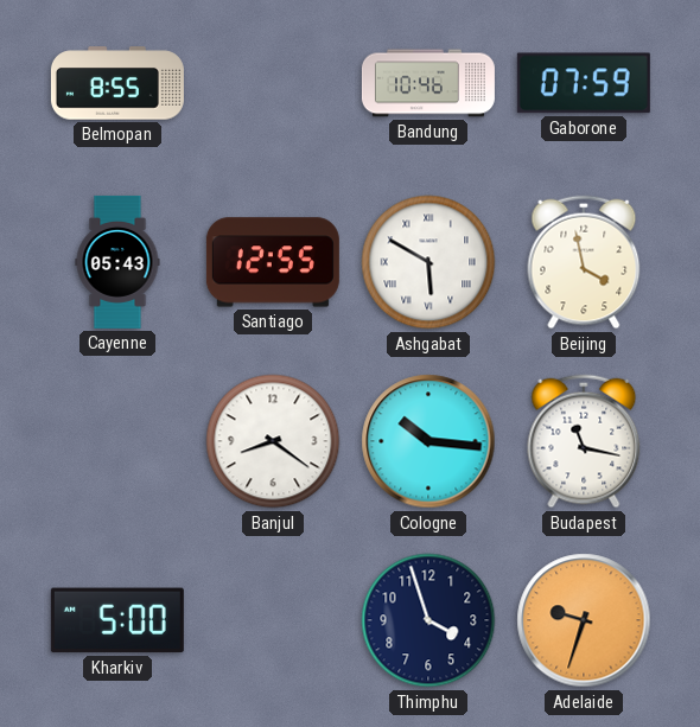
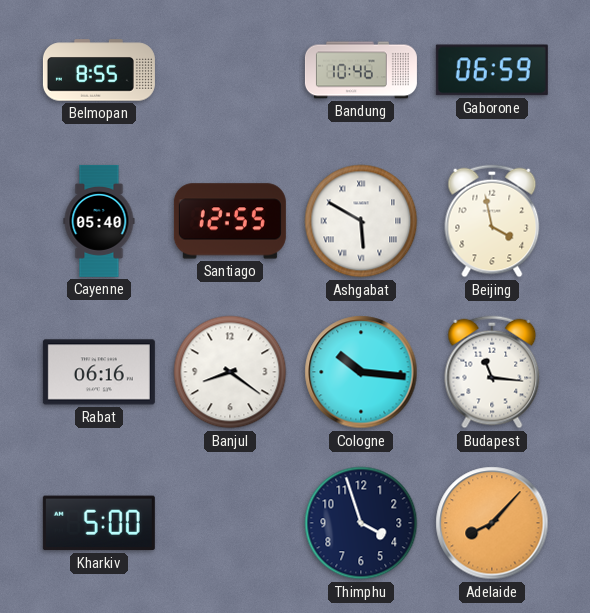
Gaborone: 07:59 -> 06:59
Cayenne: 05:43 -> 05:40
Rabat: none -> 06:16
Budapest: 11:17 -> 11:16
Adelaide: 9:33 -> 8:07
